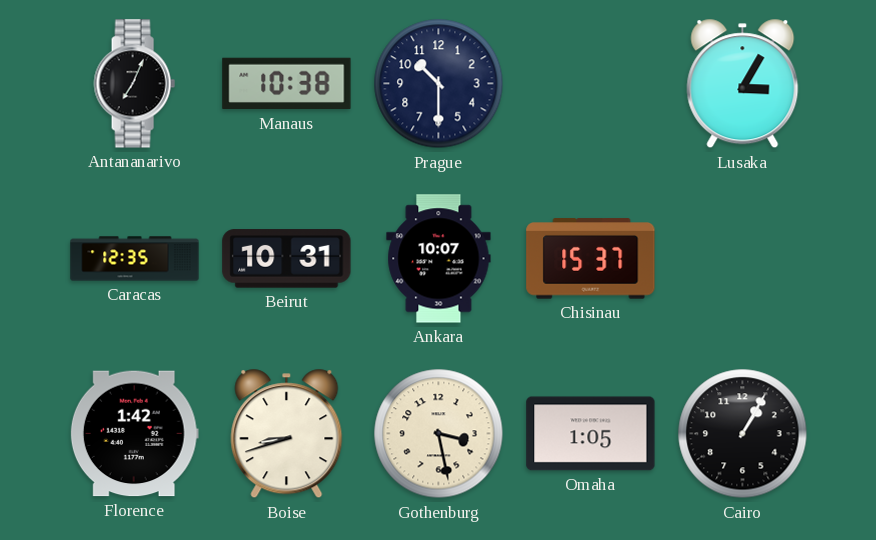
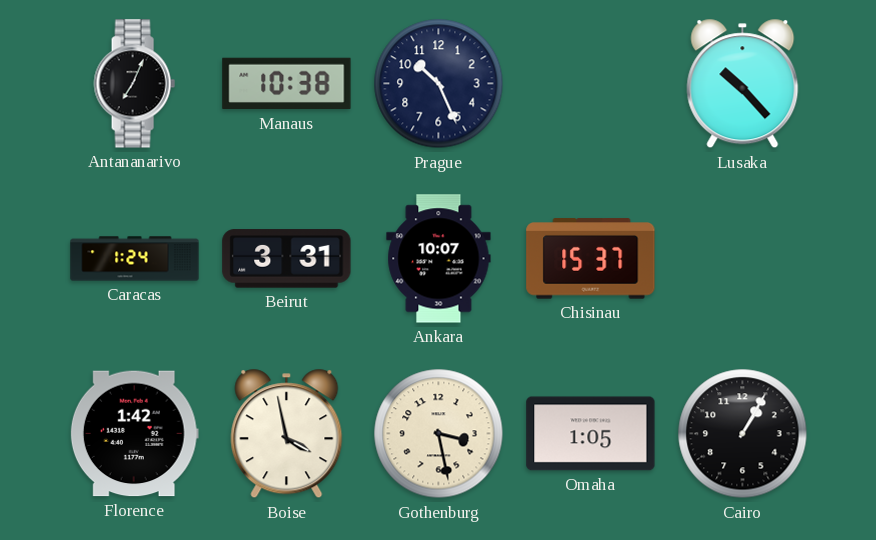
Prague: 10:30 -> 10:26
Lusaka: 3:05 -> 10:23
Caracas: 12:35 -> 1:24
Beirut: 10:31 -> 3:31
Boise: 8:42 -> 3:58
